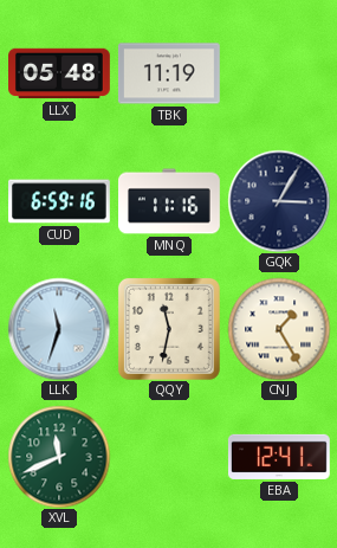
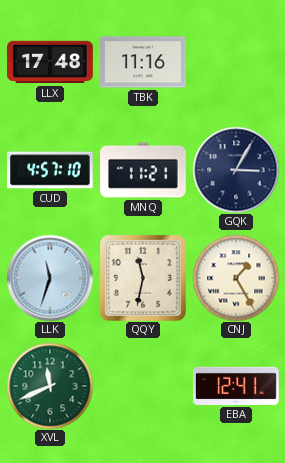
LLX: 05:48 -> 17:48
TBK: 11:19 -> 11:16
CUD: 6:59 -> 4:57
MNQ: 11:16 -> 11:21
